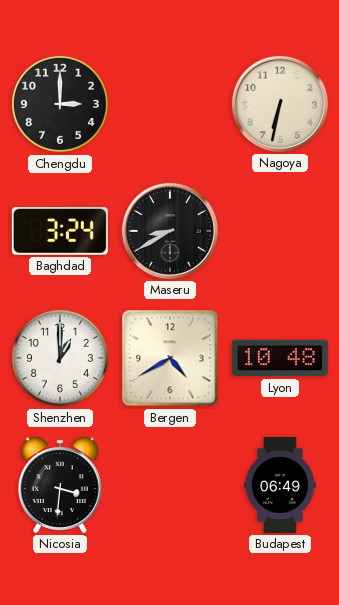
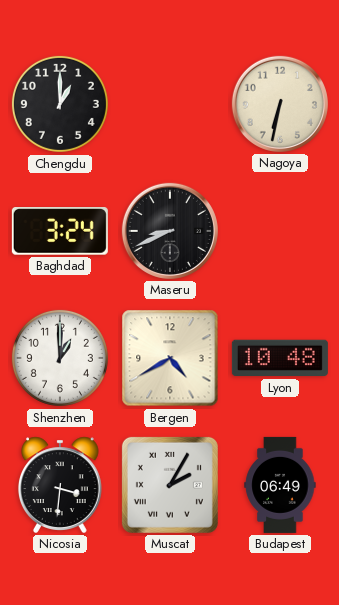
Chengdu: 3:00 -> 1:00
Maseru: 8:40 -> 8:41
Muscat: none -> 2:05
